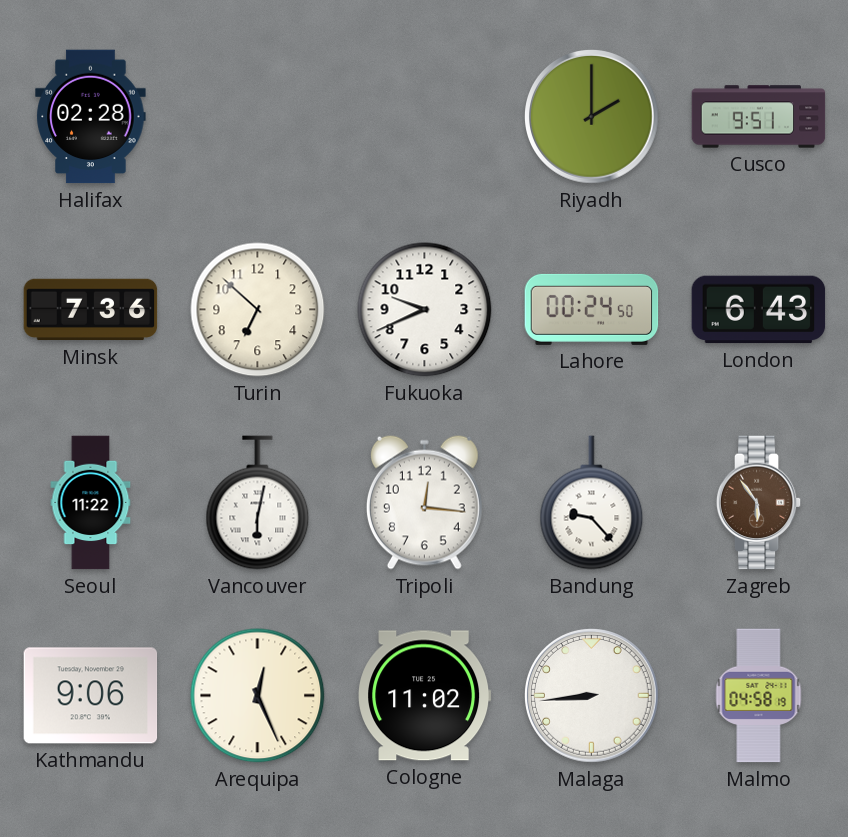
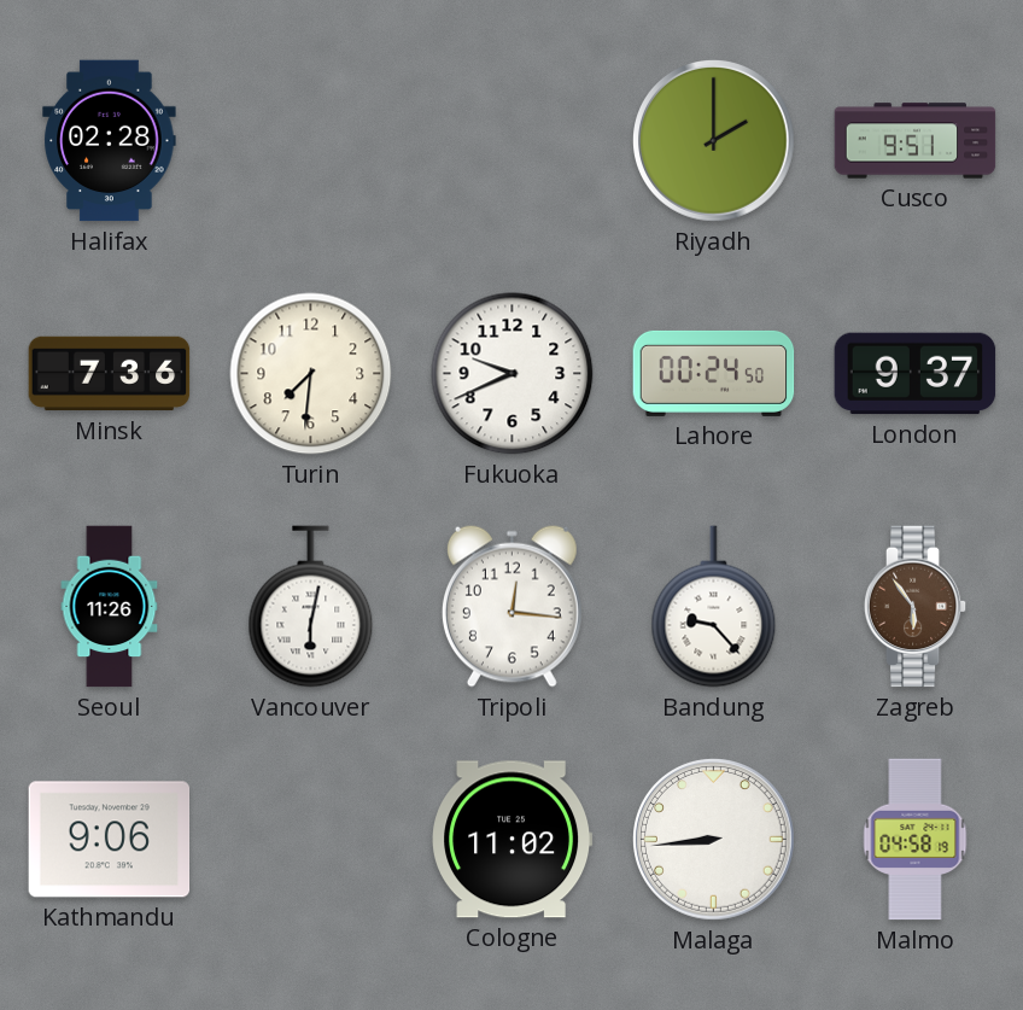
Turin: 6:52 -> 7:31
London: 6:43 -> 9:37
Seoul: 11:22 -> 11:26
Arequipa: 12:26 -> none
